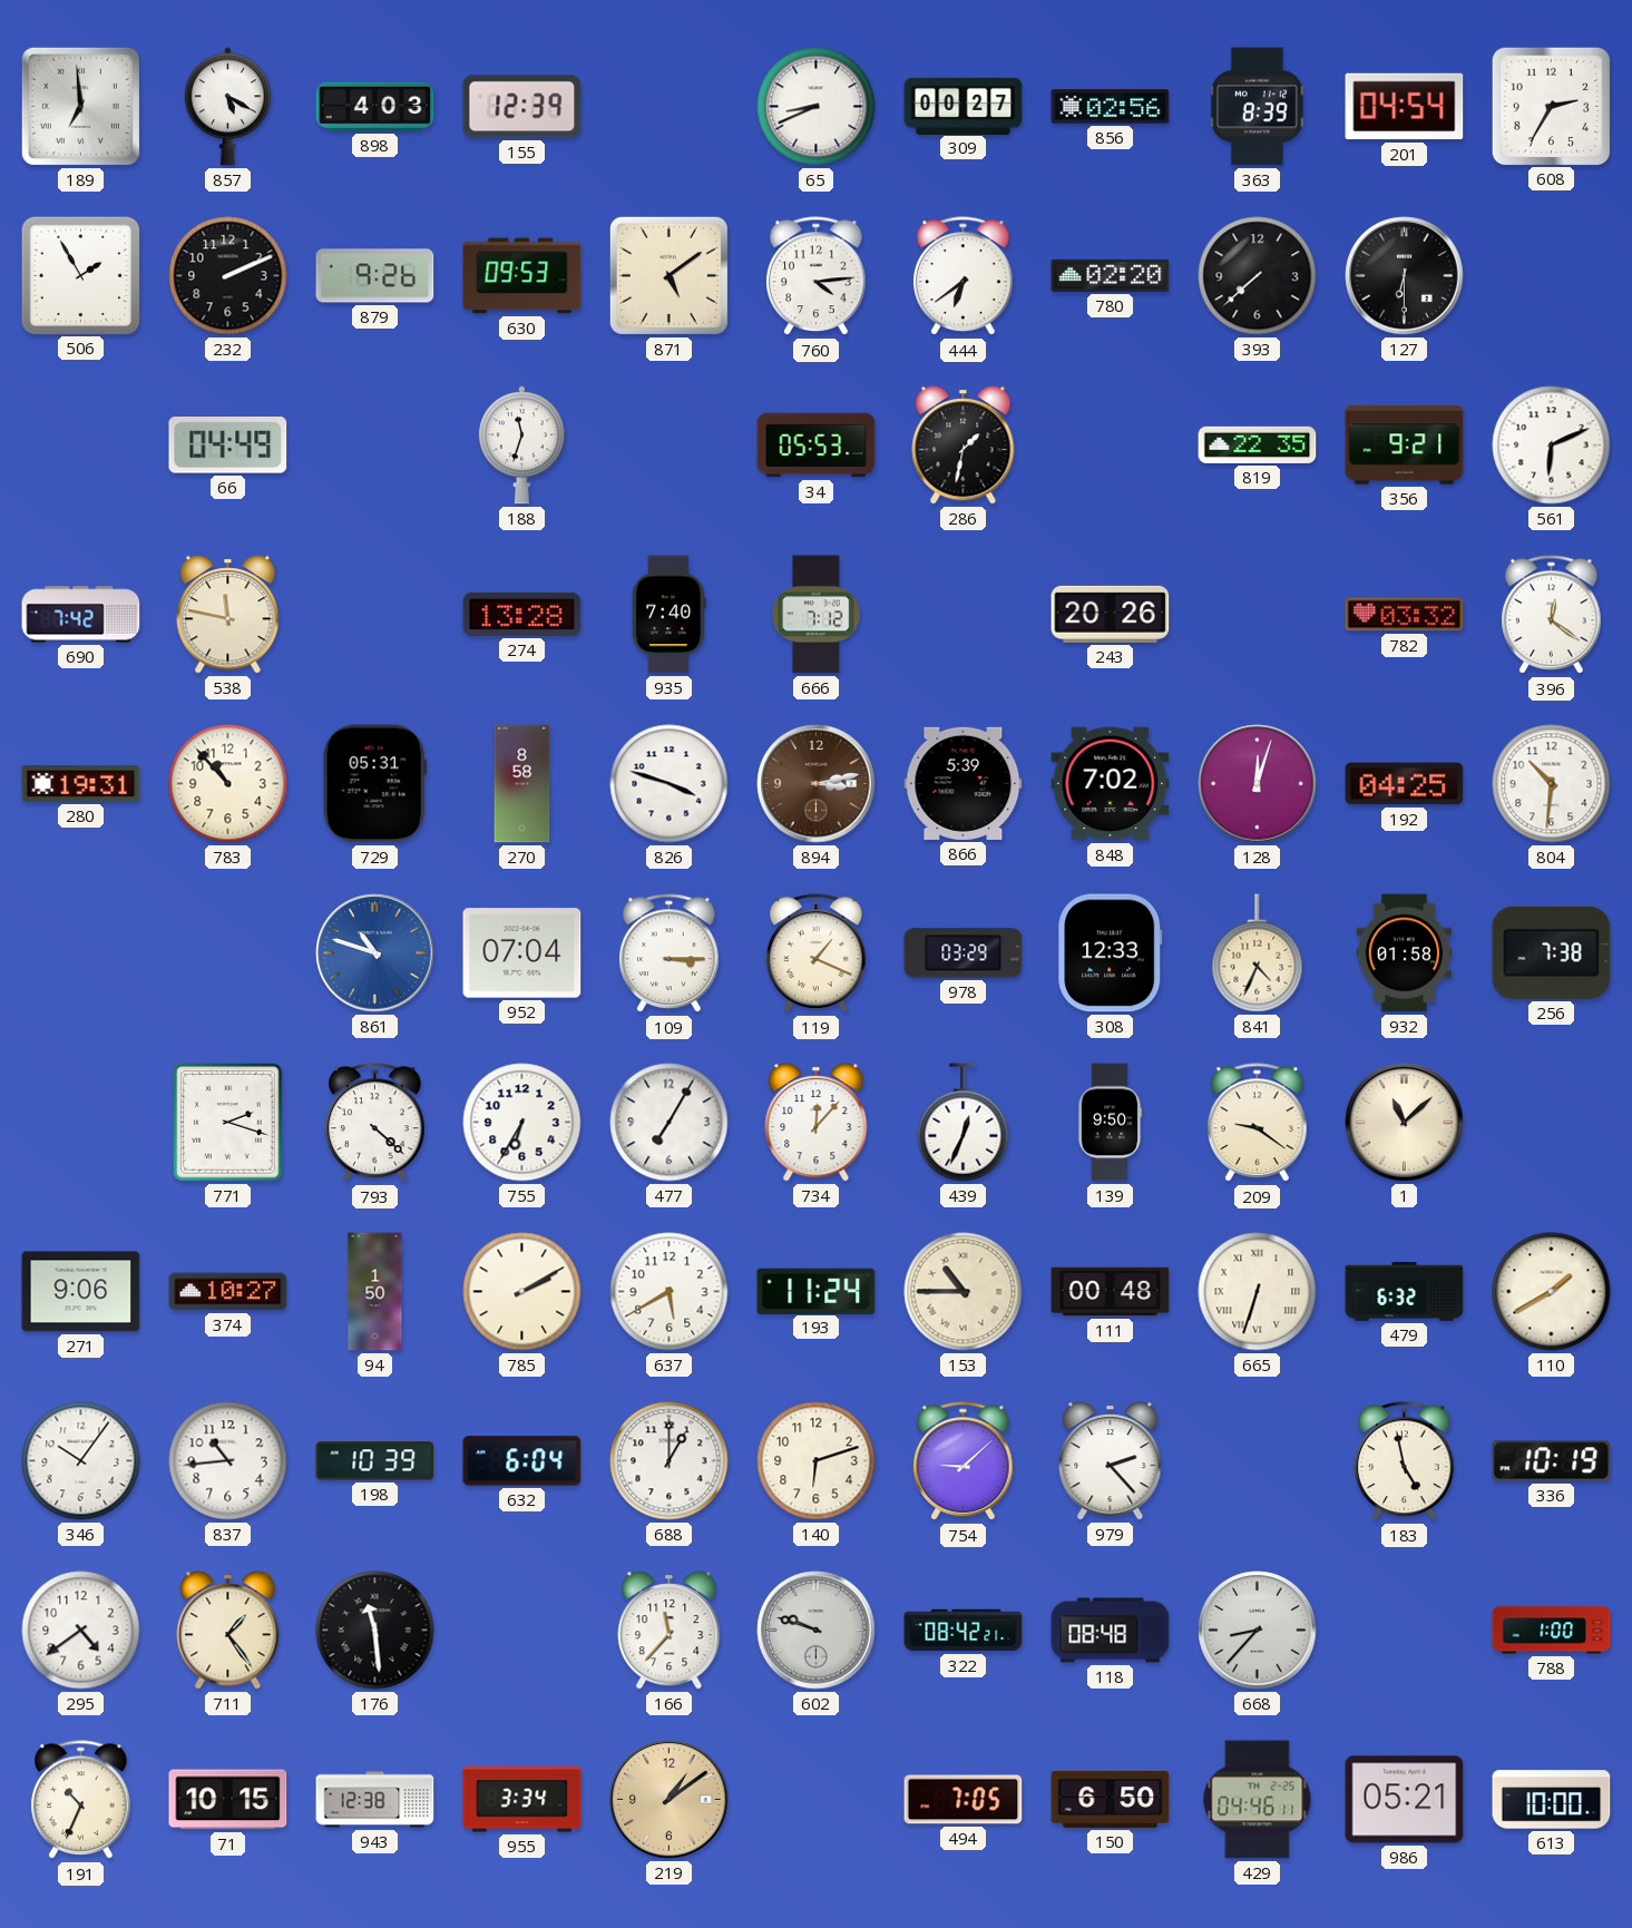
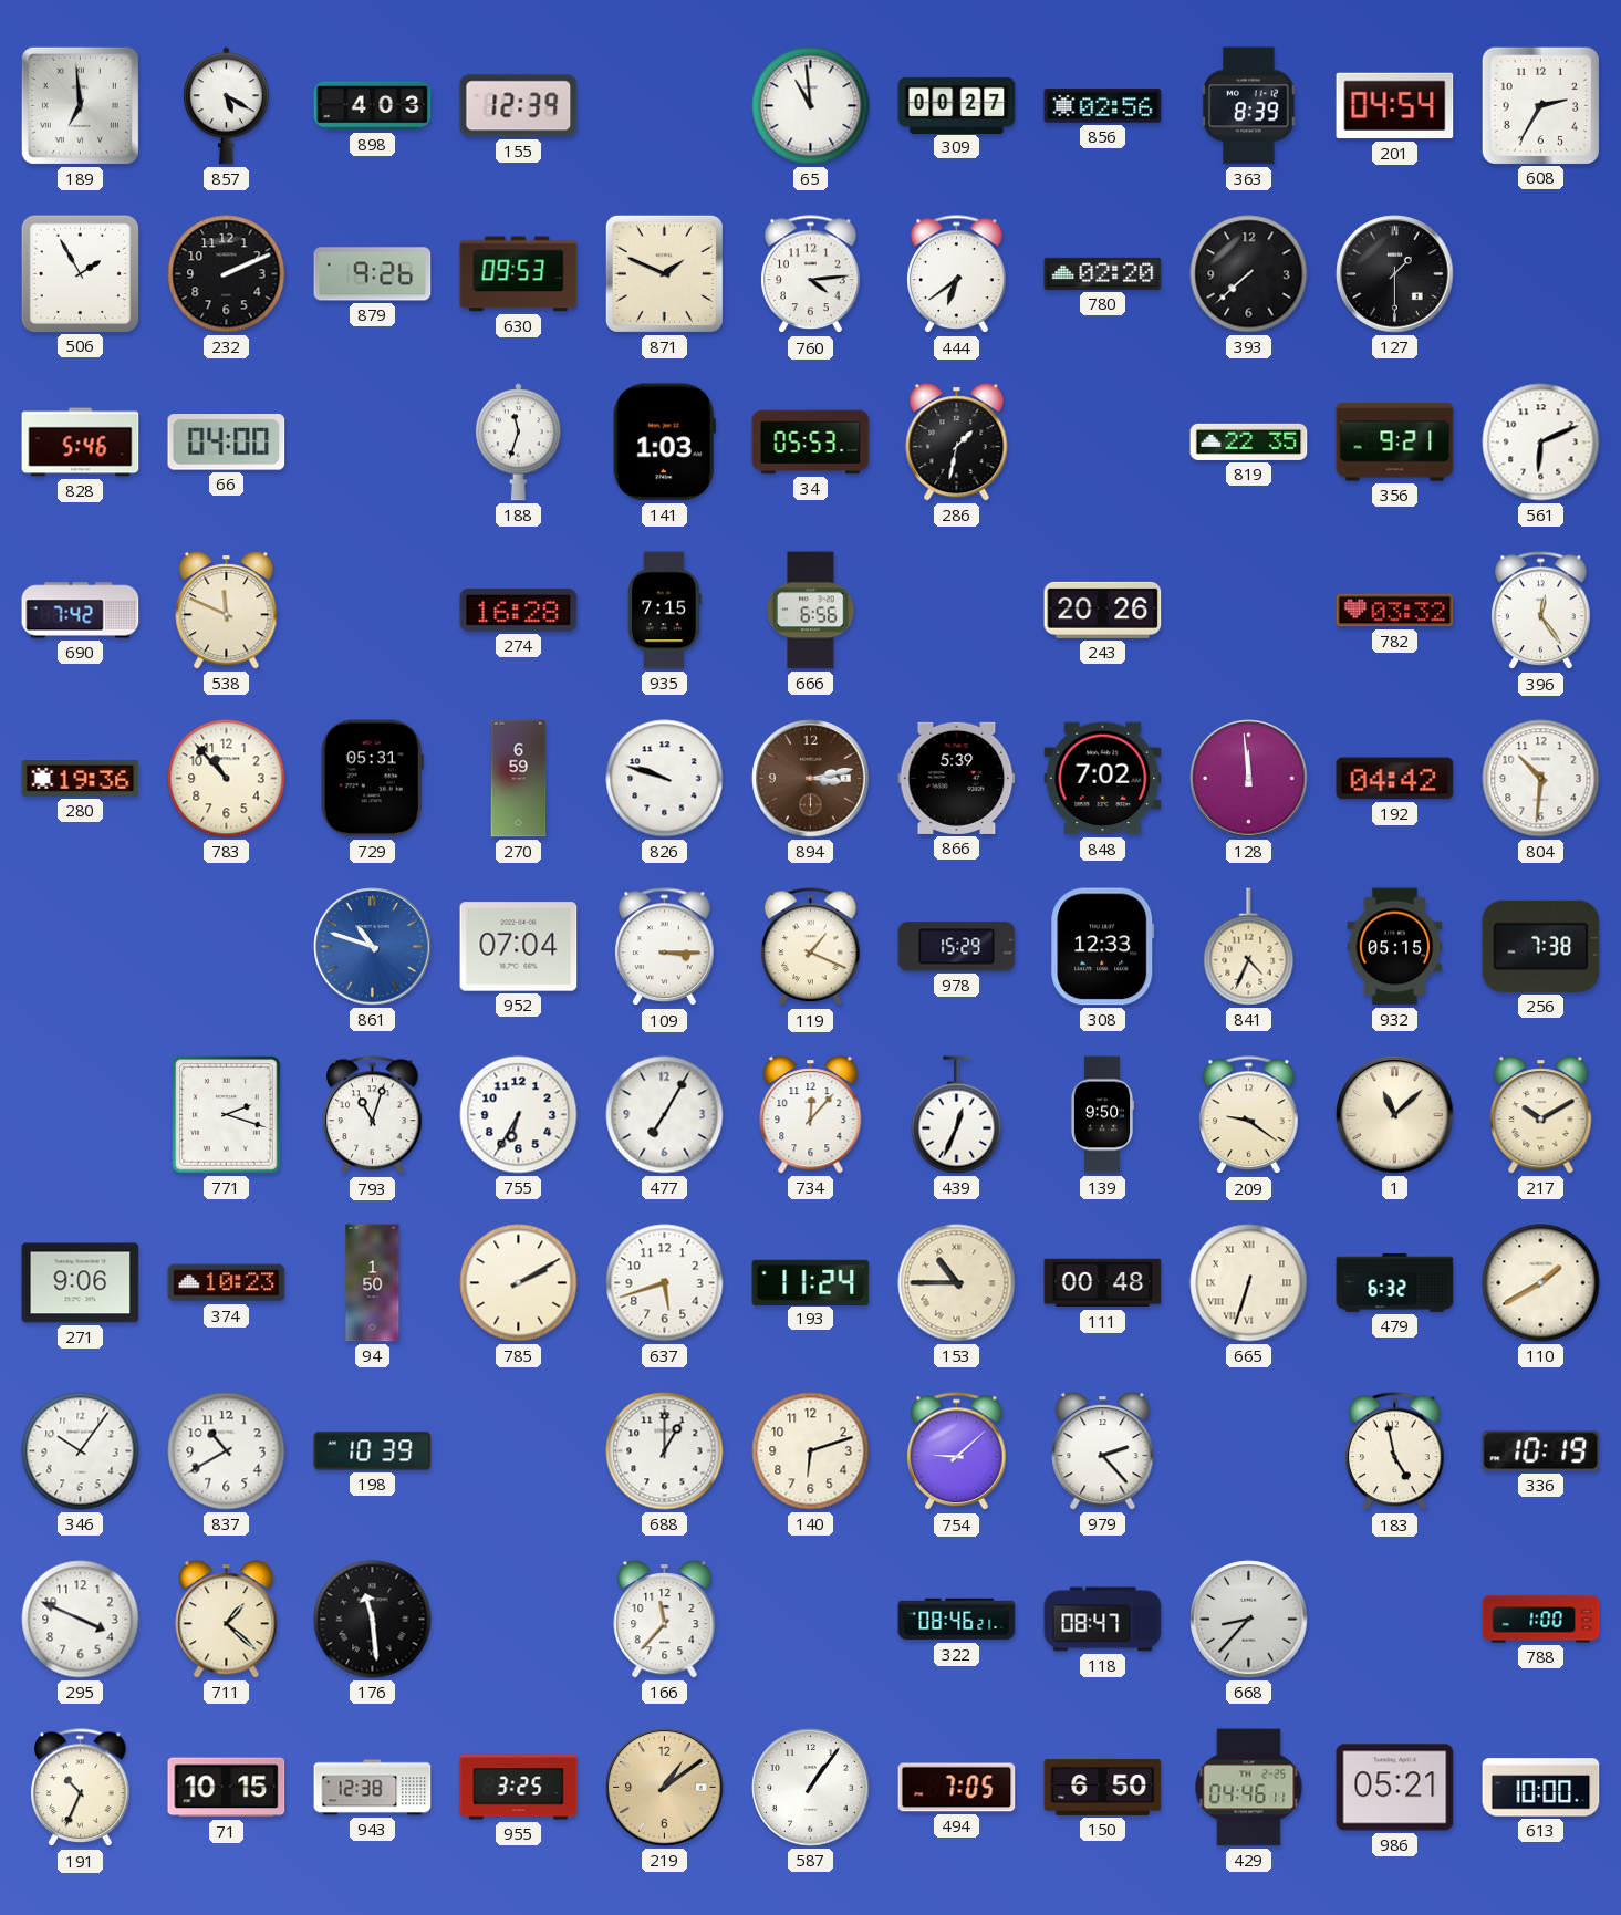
65: 8:41 -> 10:59
871: 5:09 -> 1:49
127: 6:30 -> 1:30
828: none -> 5:46
66: 04:49 -> 04:00
141: none -> 1:03
538: 11:47 -> 11:49
274: 13:28 -> 16:28
935: 7:40 -> 7:15
666: 7:12 -> 6:56
396: 12:21 -> 12:24
280: 19:31 -> 19:36
270: 8:58 -> 6:59
826: 3:48 -> 9:48
128: 12:03 -> 11:59
192: 04:25 -> 04:42
978: 03:29 -> 15:29
932: 01:58 -> 05:15
793: 4:22 -> 11:03
217: none -> 10:10
374: 10:27 -> 10:23
637: 5:40 -> 5:42
837: 10:44 -> 10:40
632: 6:04 -> none
295: 4:39 -> 3:49
711: 1:24 -> 1:22
602: 9:48 -> none
322: 08:42 -> 08:46
118: 08:48 -> 08:47
955: 3:34 -> 3:25
587: none -> 1:06
